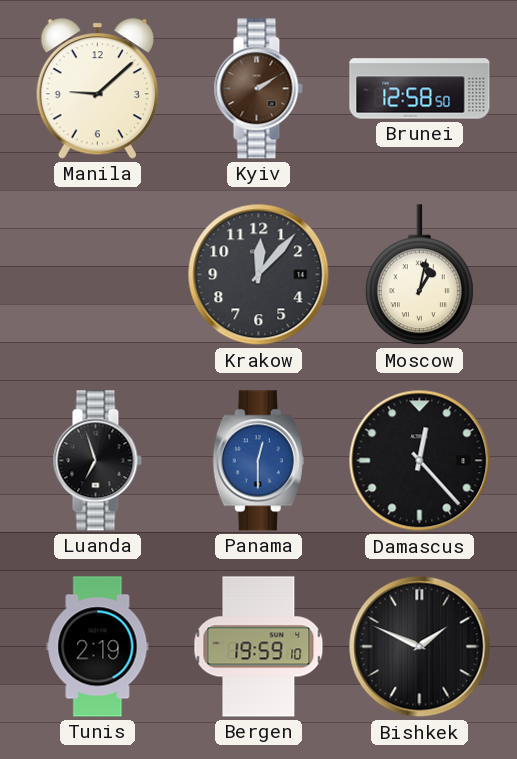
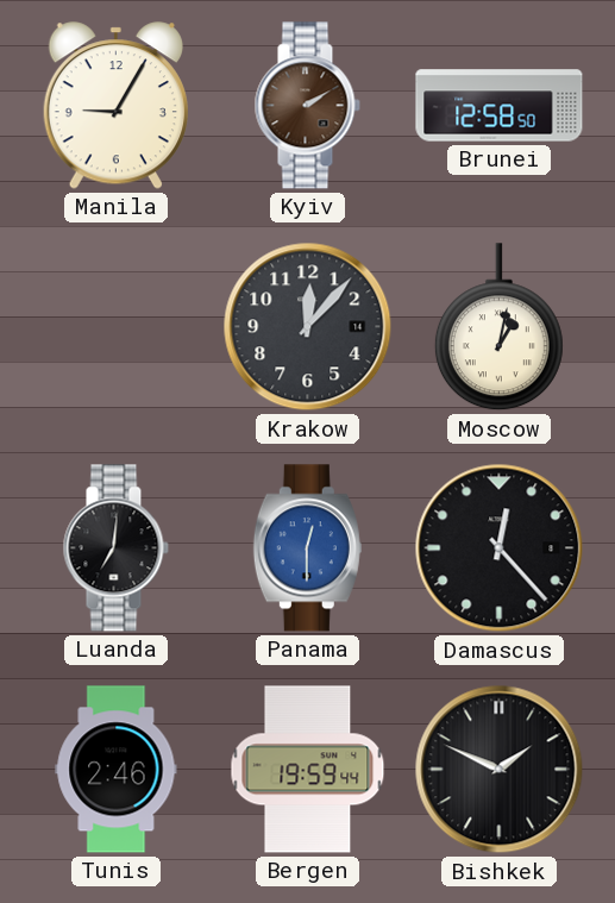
Manila: 9:08 -> 9:05
Luanda: 6:57 -> 7:01
Tunis: 2:19 -> 2:46
Bergen: 19:59:10 -> 19:59:44
